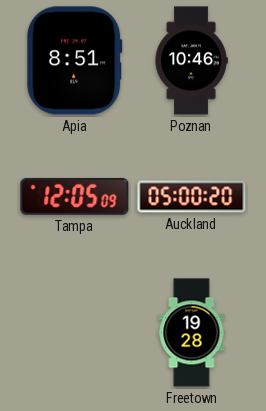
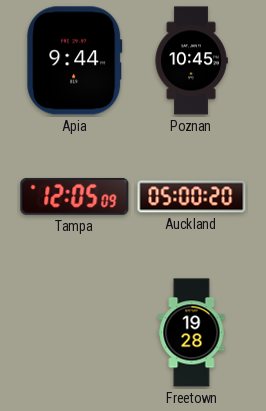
Apia: 8:51 -> 9:44
Poznan: 10:46 -> 10:45
